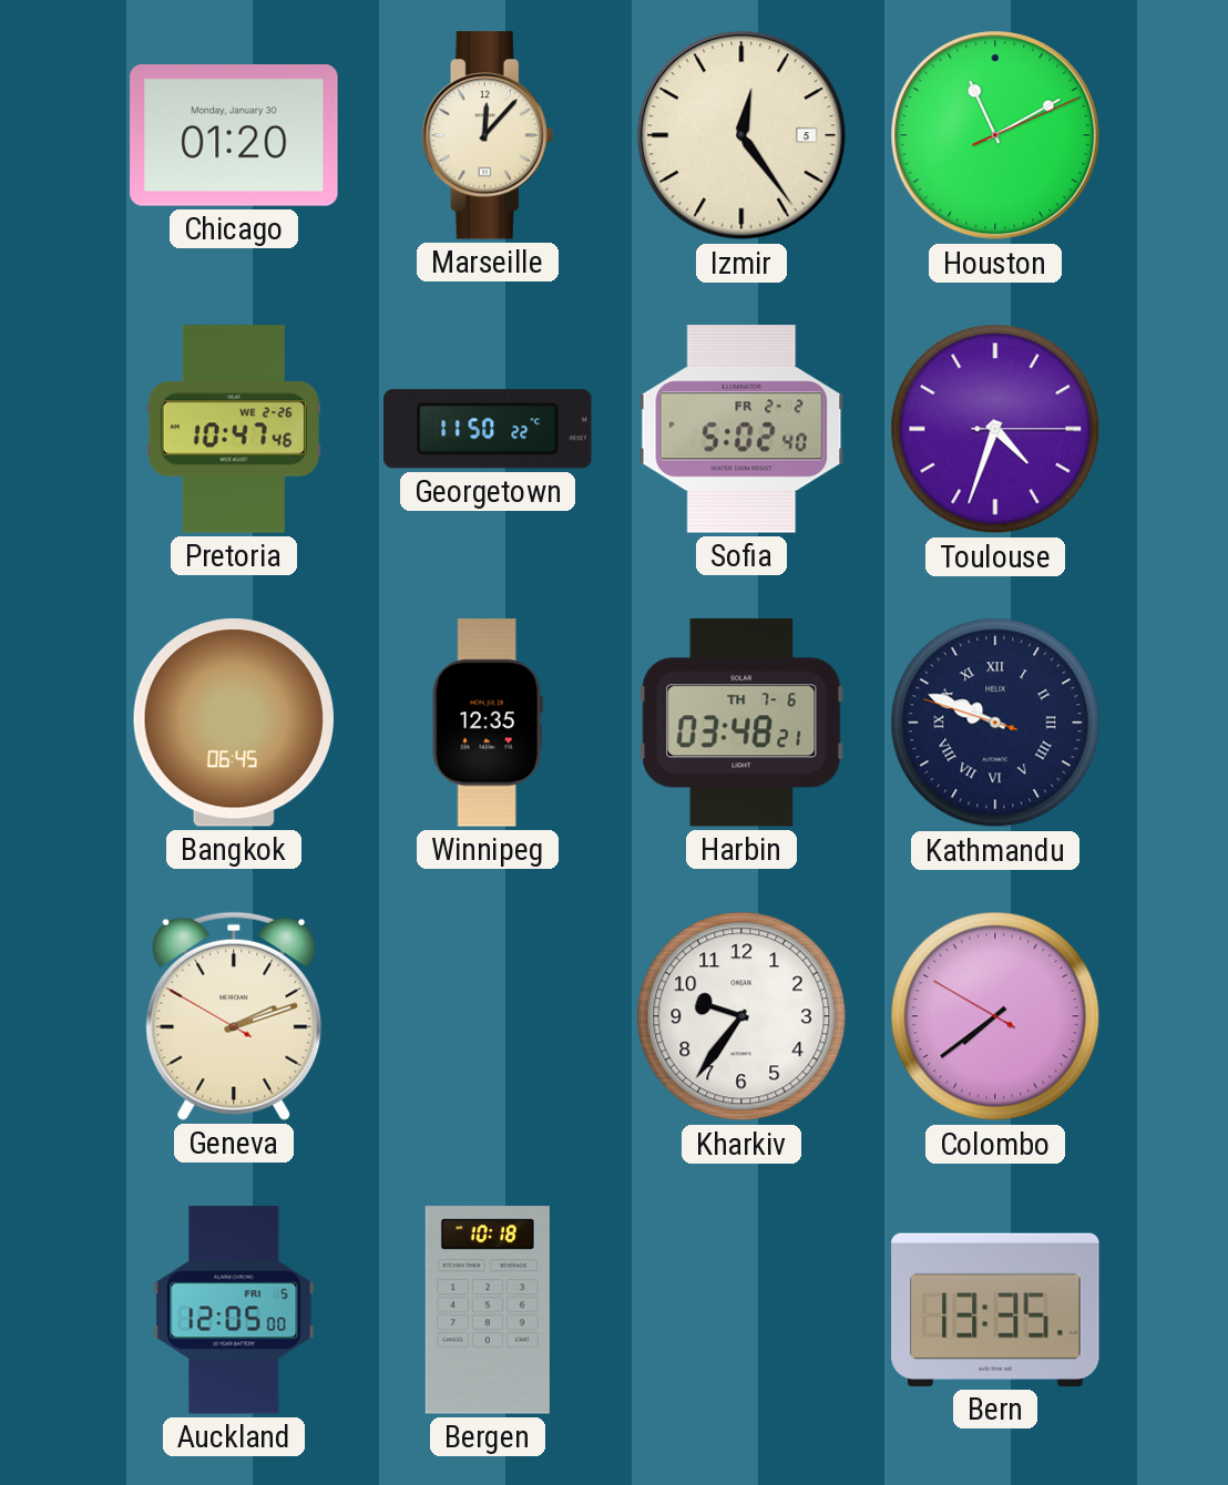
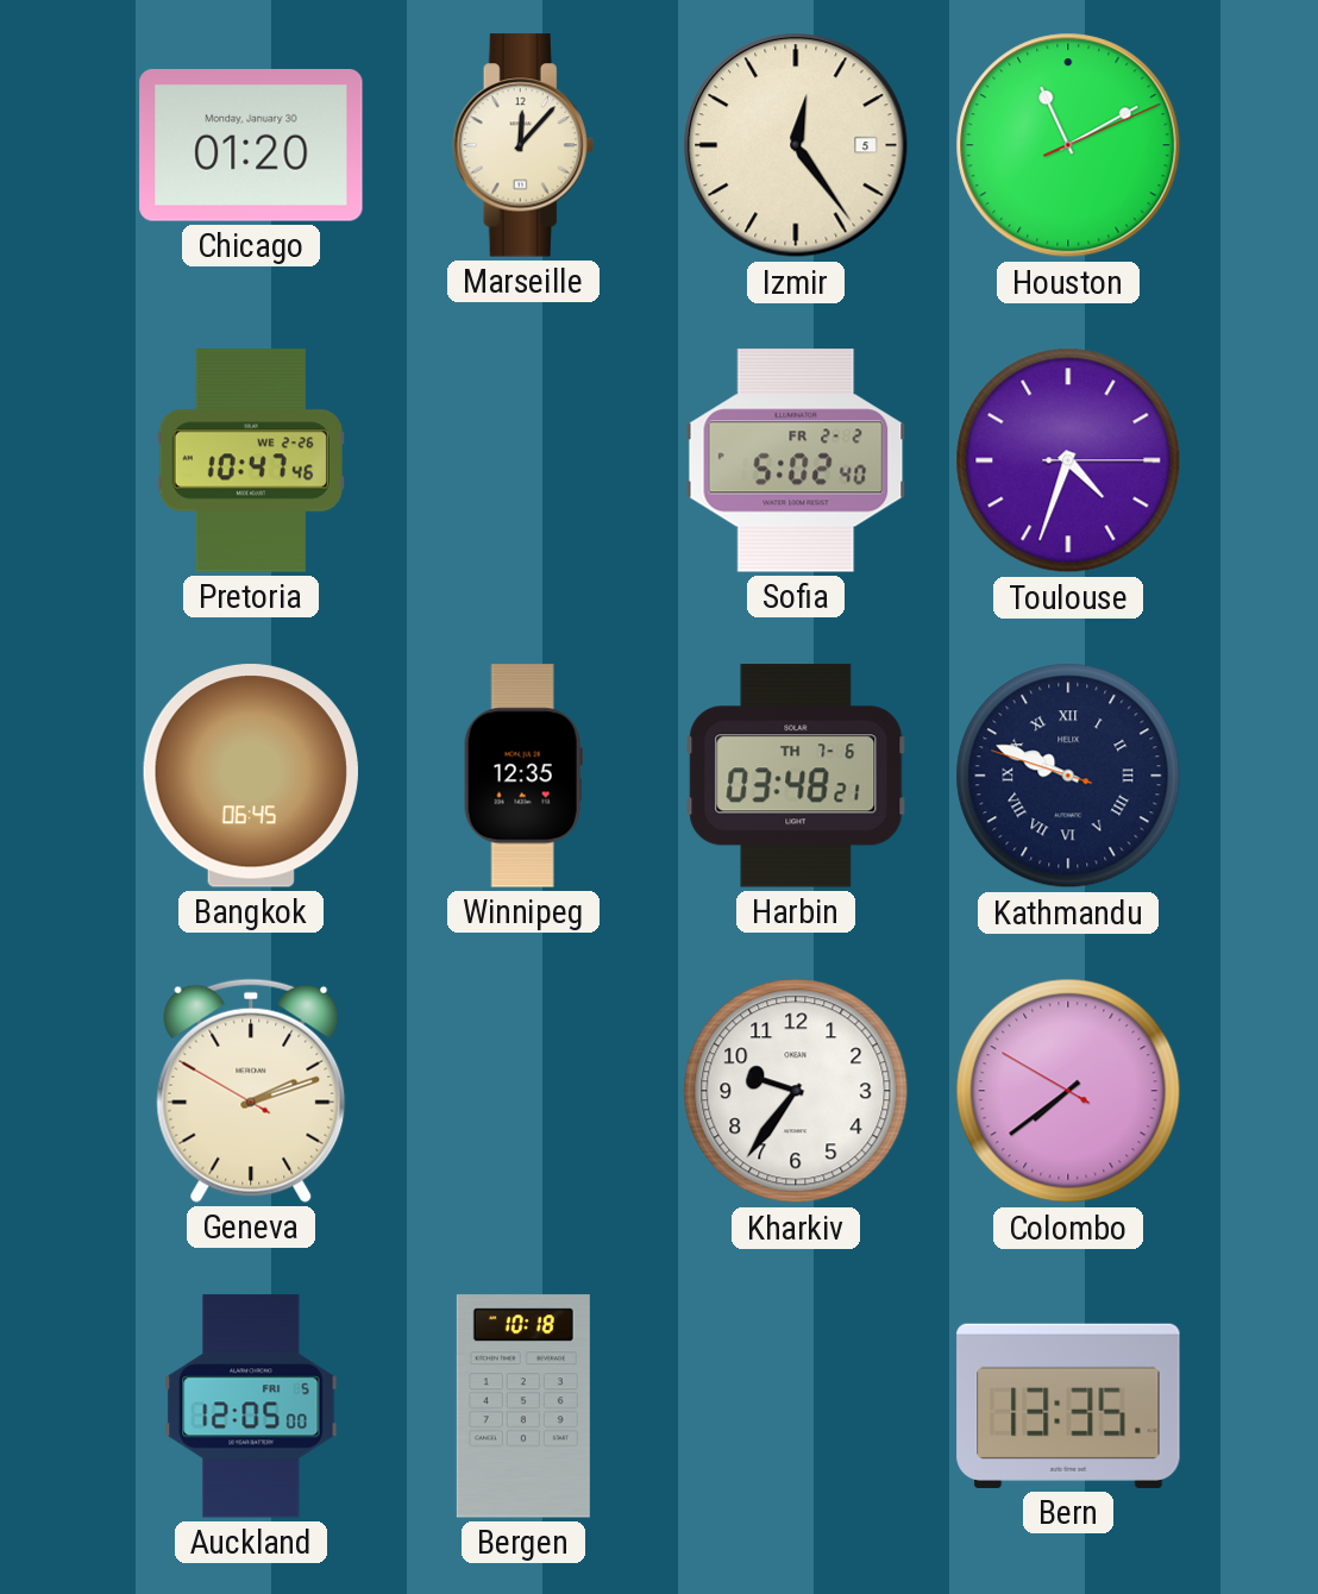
Georgetown: 11:50 -> none
